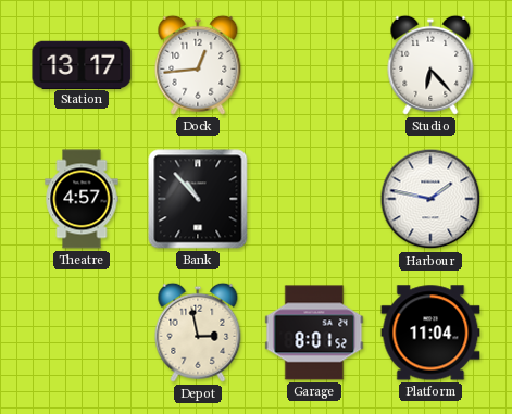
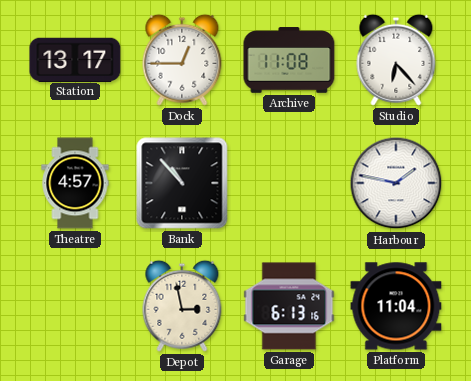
Dock: 12:44 -> 12:45
Archive: none -> 11:08
Garage: 8:01 -> 6:13
